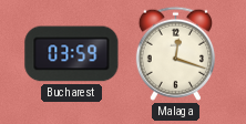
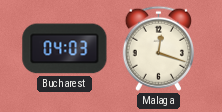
Bucharest: 03:59 -> 04:03
